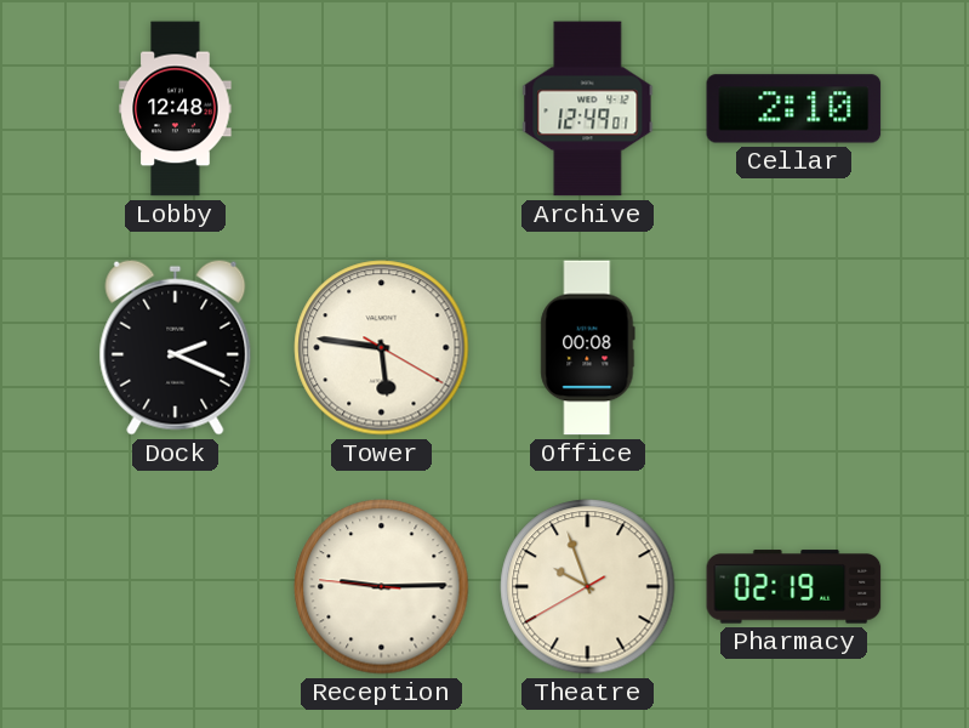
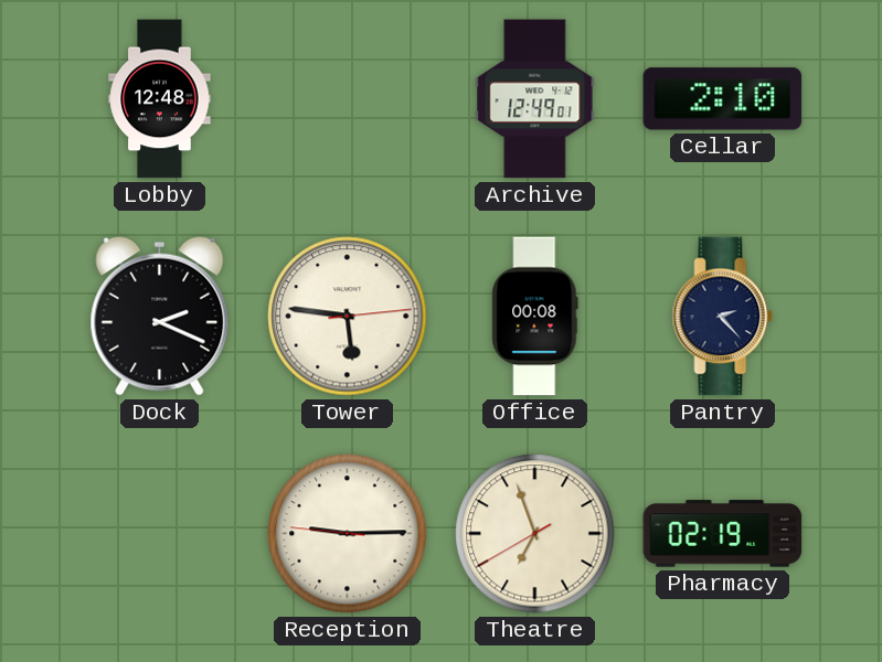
Tower: 5:46:20 -> 5:46:14
Pantry: none -> 2:23
Theatre: 9:56 -> 6:56
